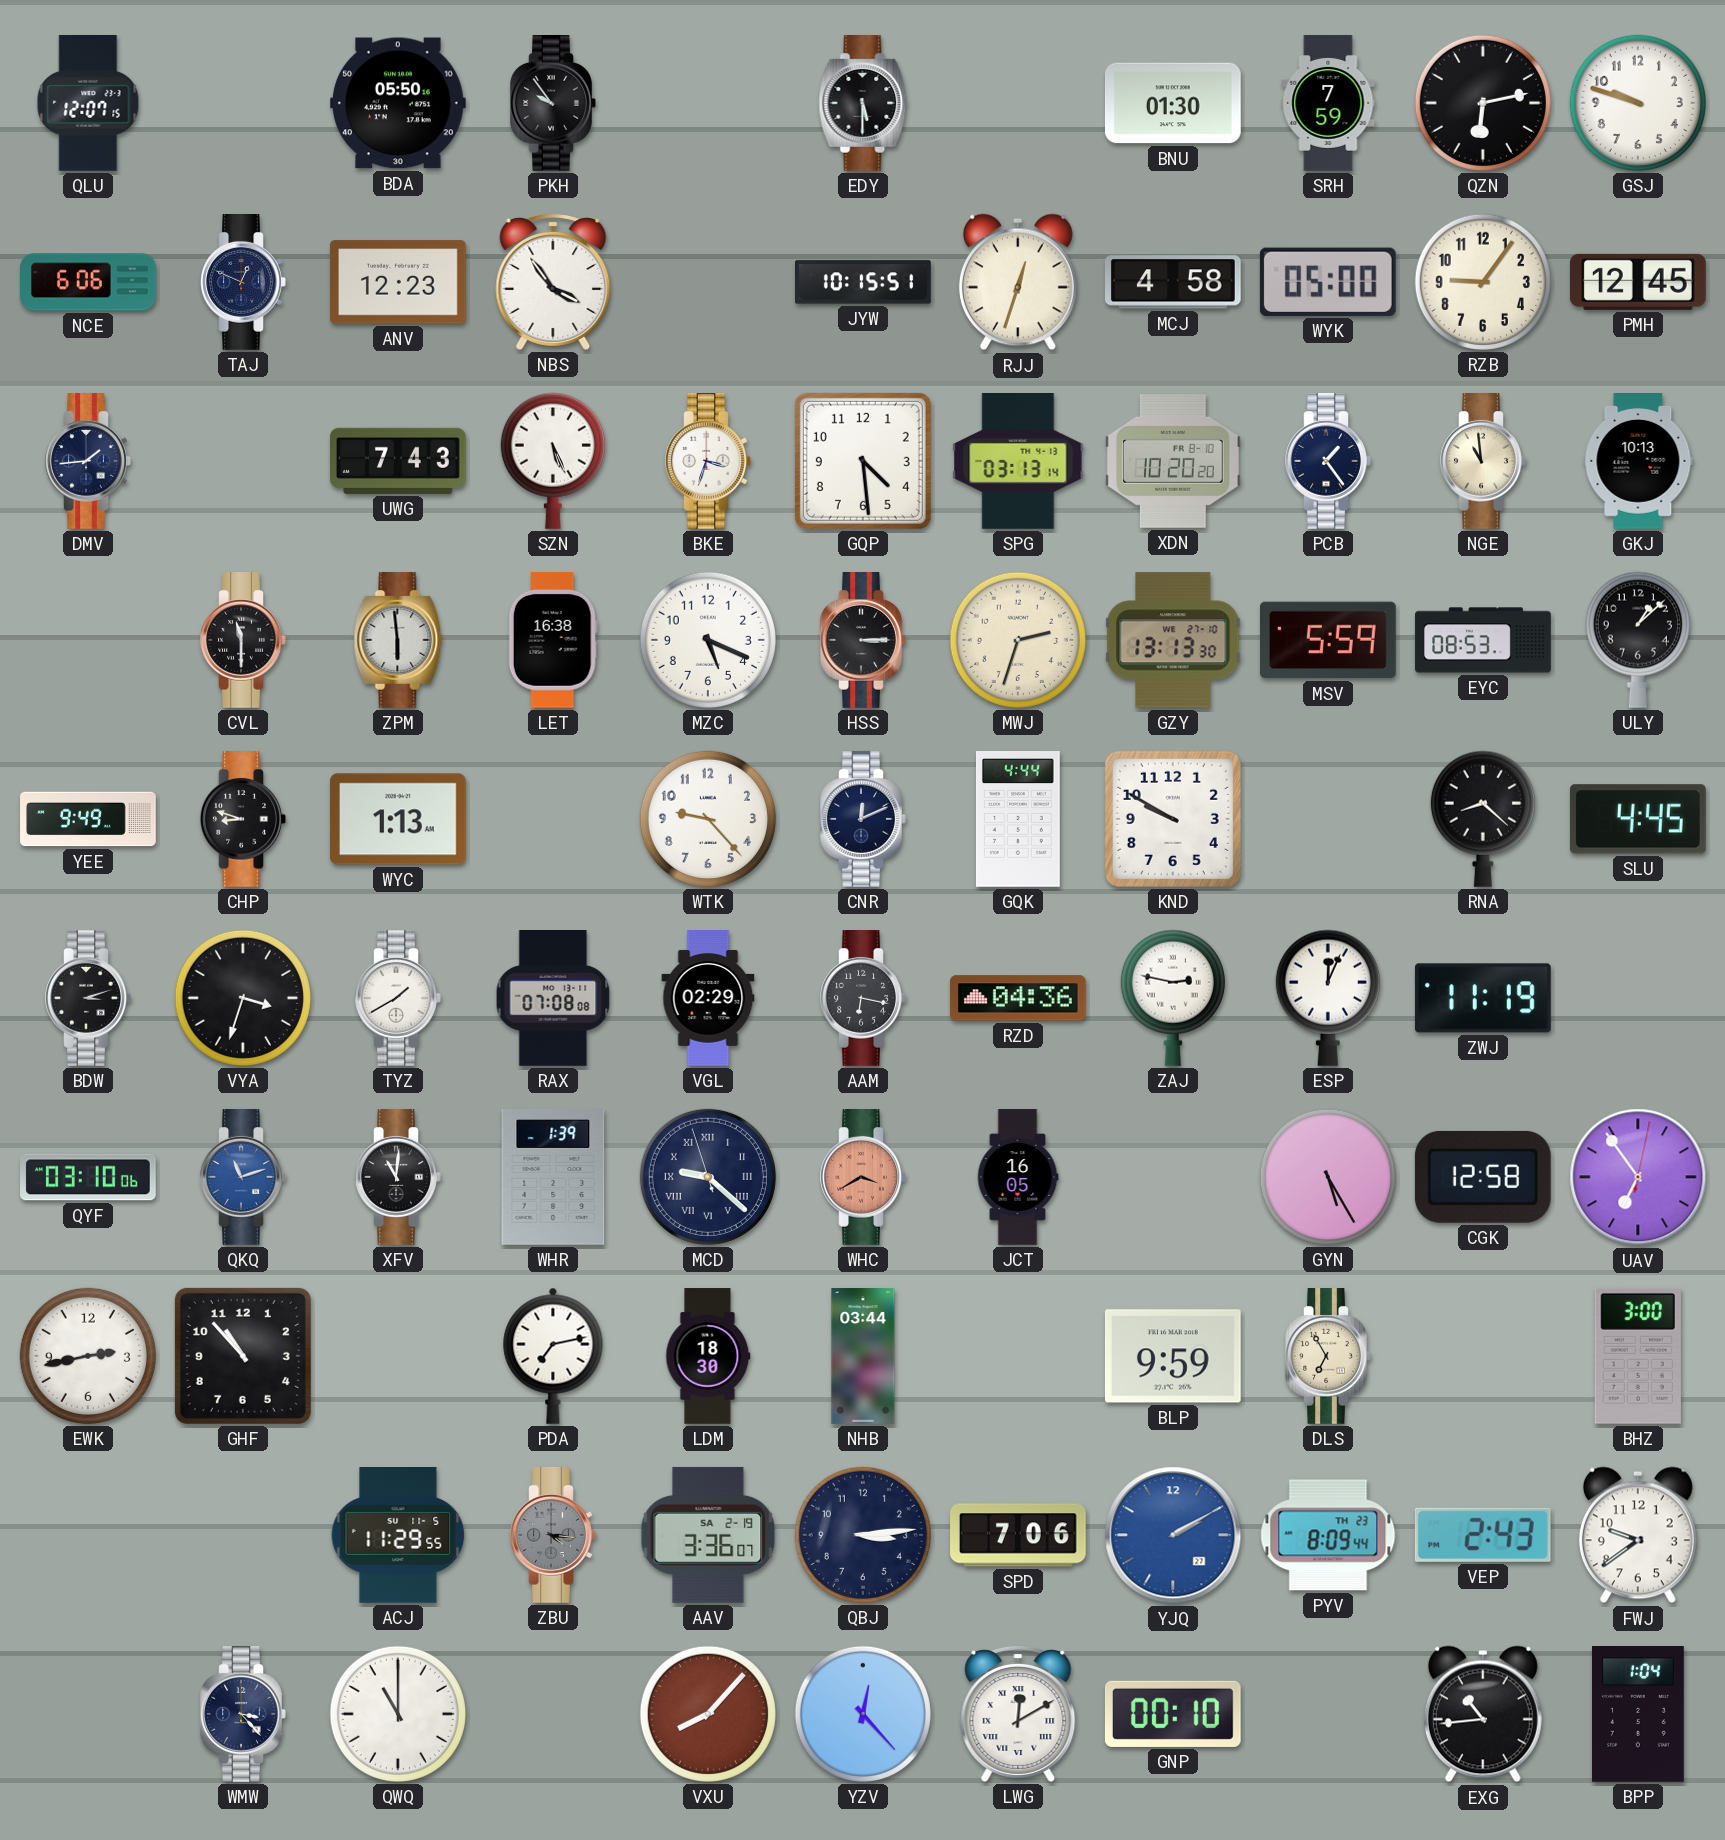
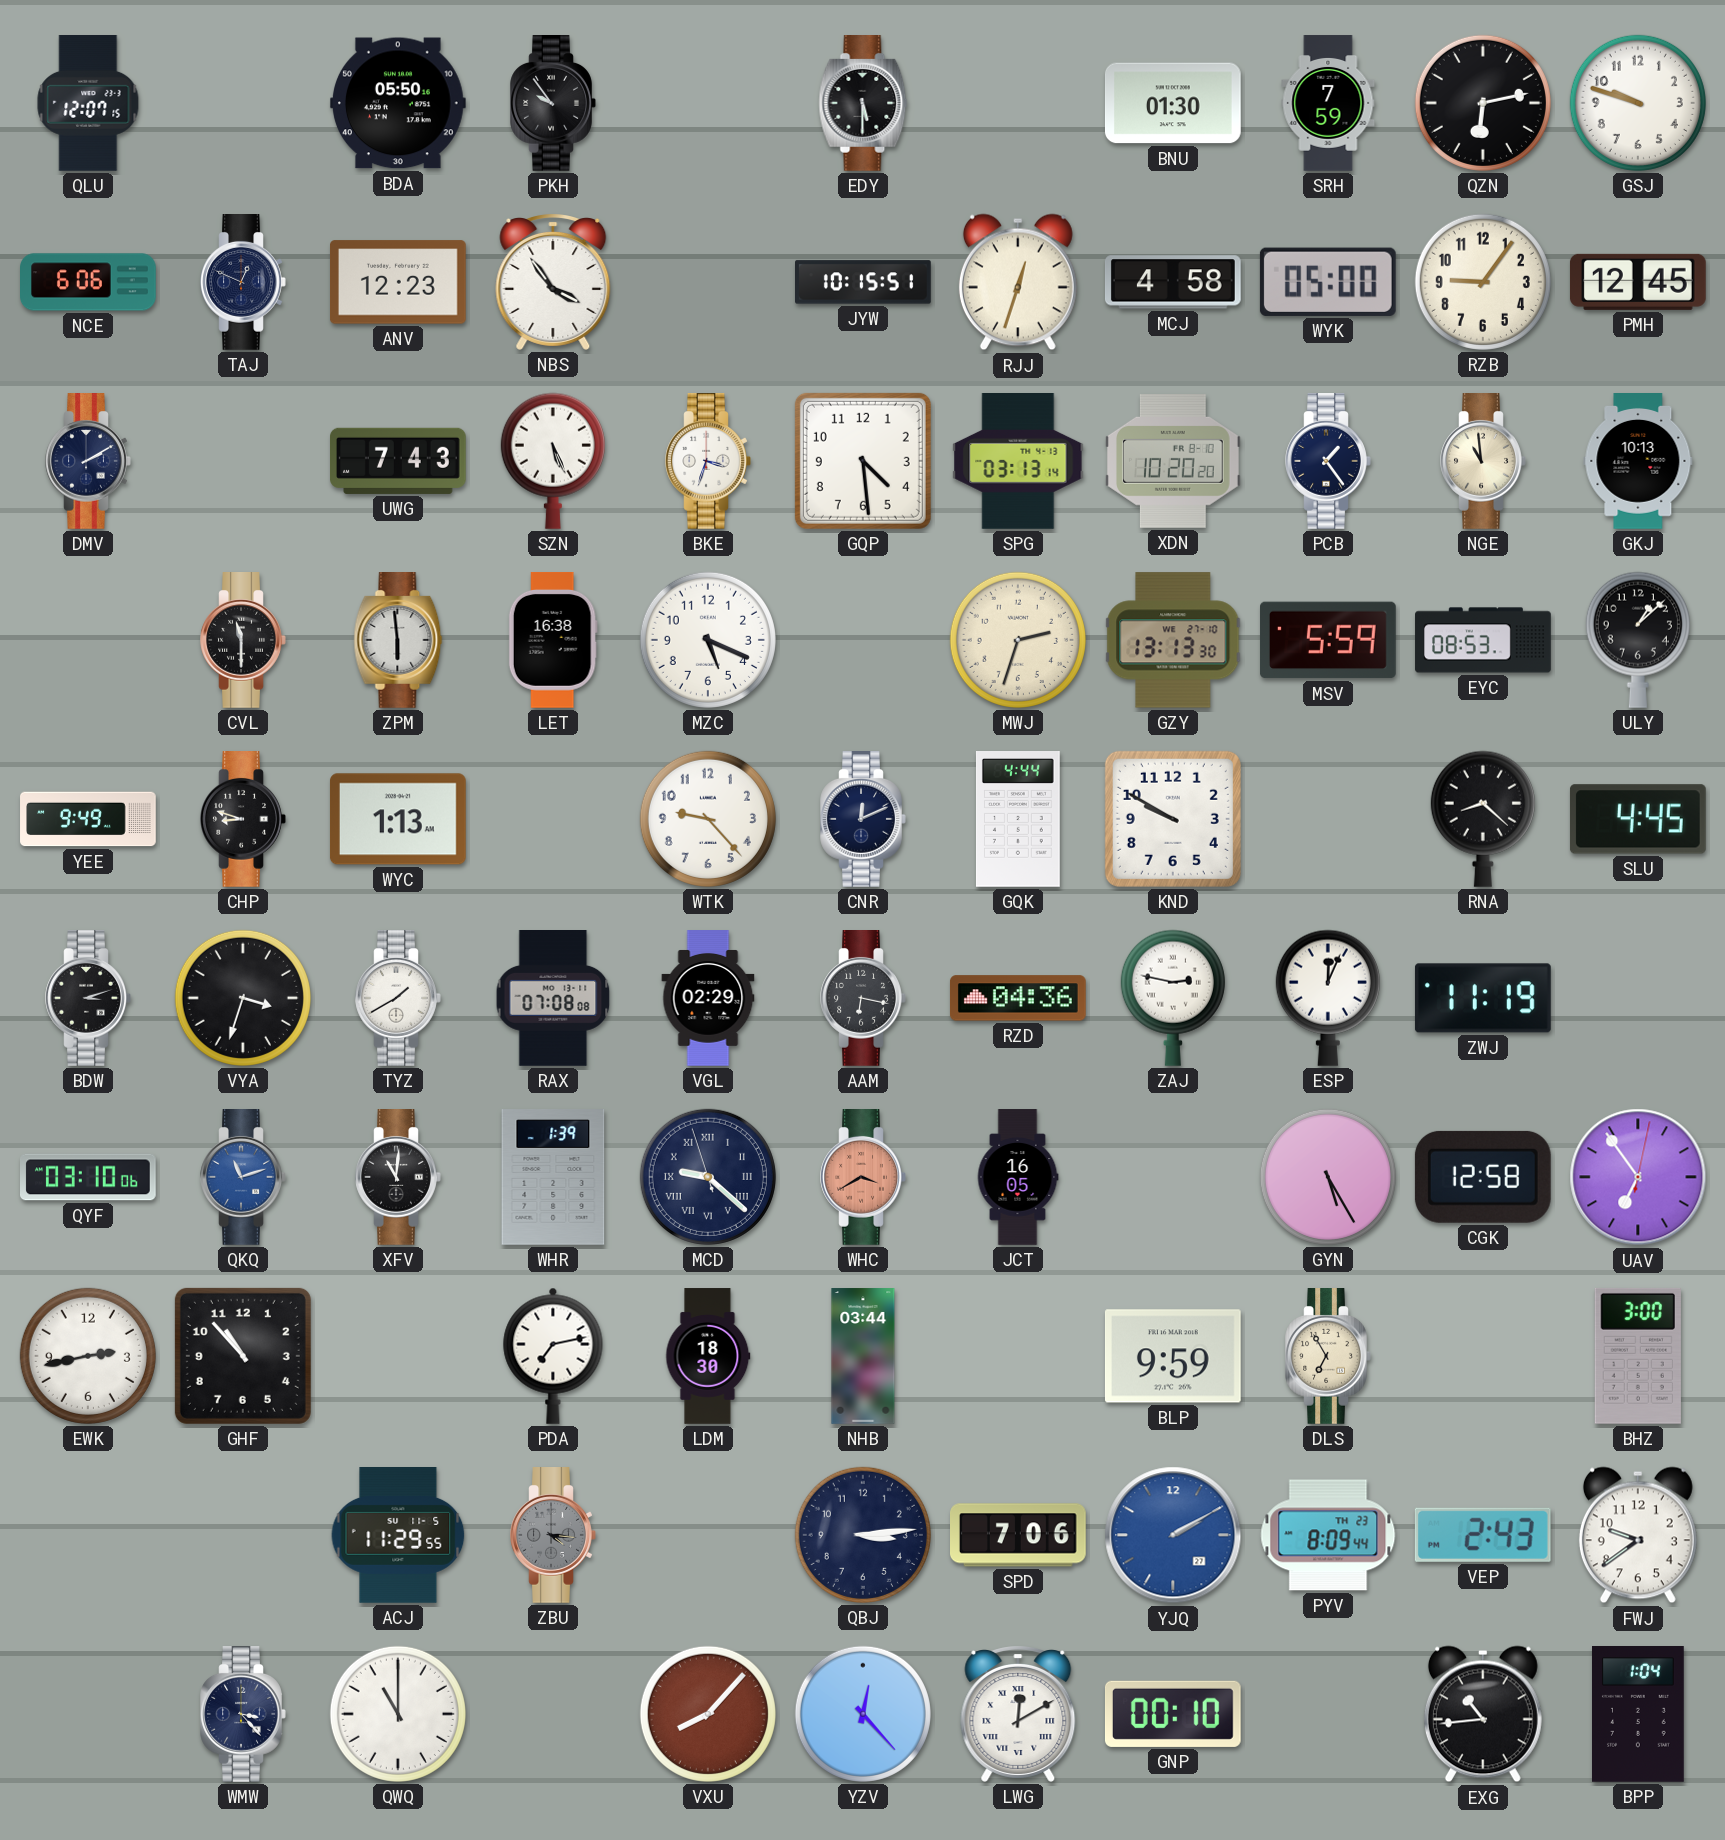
DMV: 1:44 -> 2:10
HSS: 3:15 -> none
AAV: 3:36 -> none
